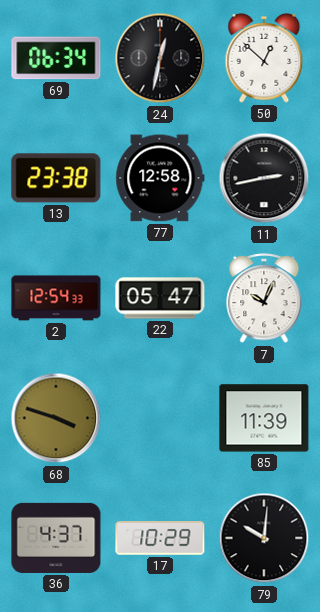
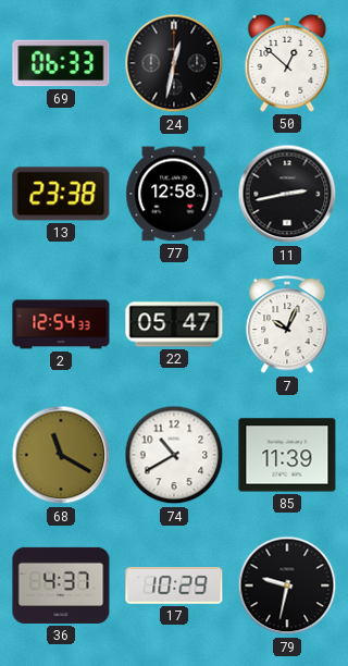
69: 06:34 -> 06:33
68: 3:48 -> 11:20
74: none -> 10:40
79: 10:01 -> 9:32
